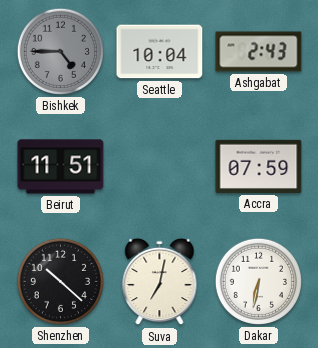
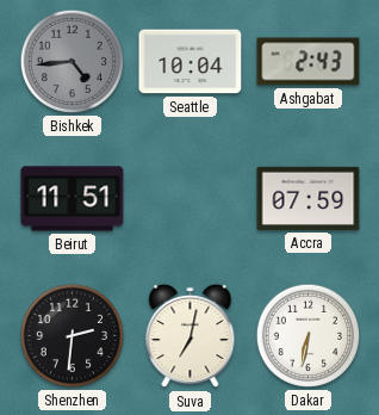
Bishkek: 4:45 -> 4:44
Shenzhen: 10:22 -> 2:31
